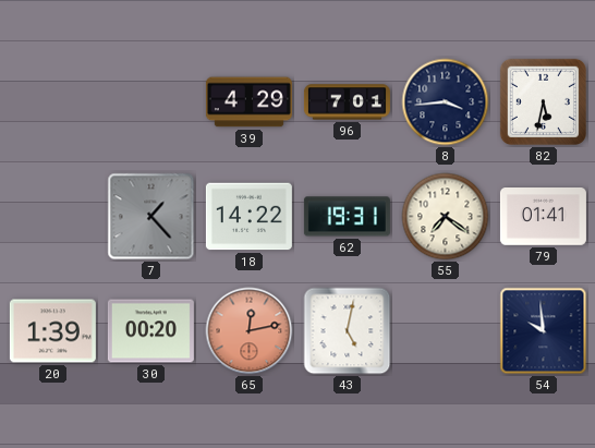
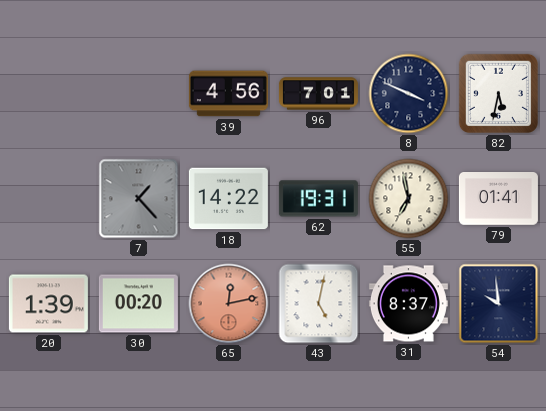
39: 4:29 -> 4:56
8: 3:44 -> 3:49
55: 7:21 -> 6:58
31: none -> 8:37
